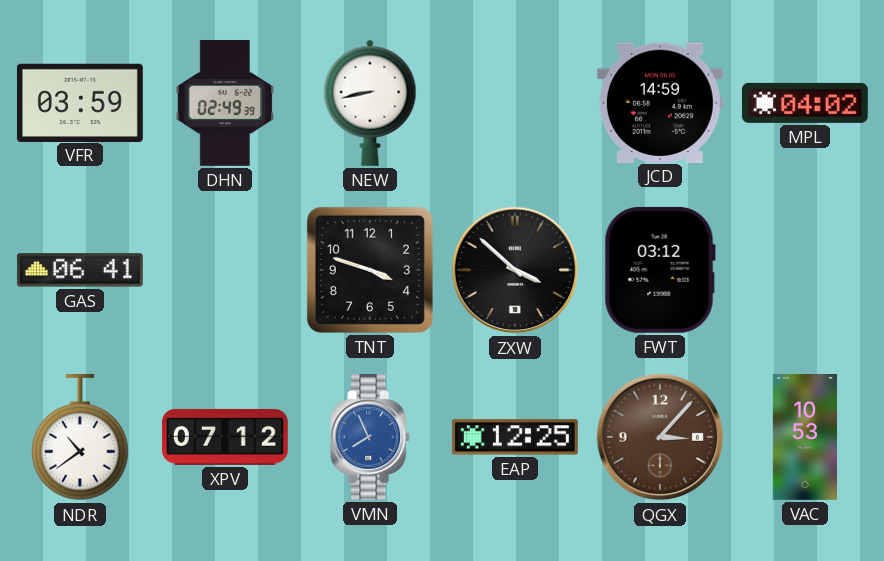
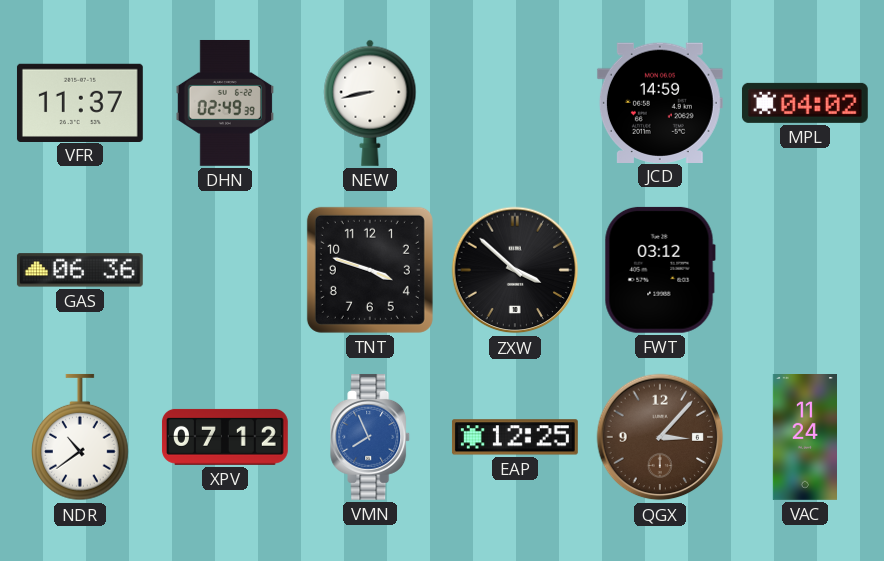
VFR: 03:59 -> 11:37
GAS: 06:41 -> 06:36
VAC: 10:53 -> 11:24
